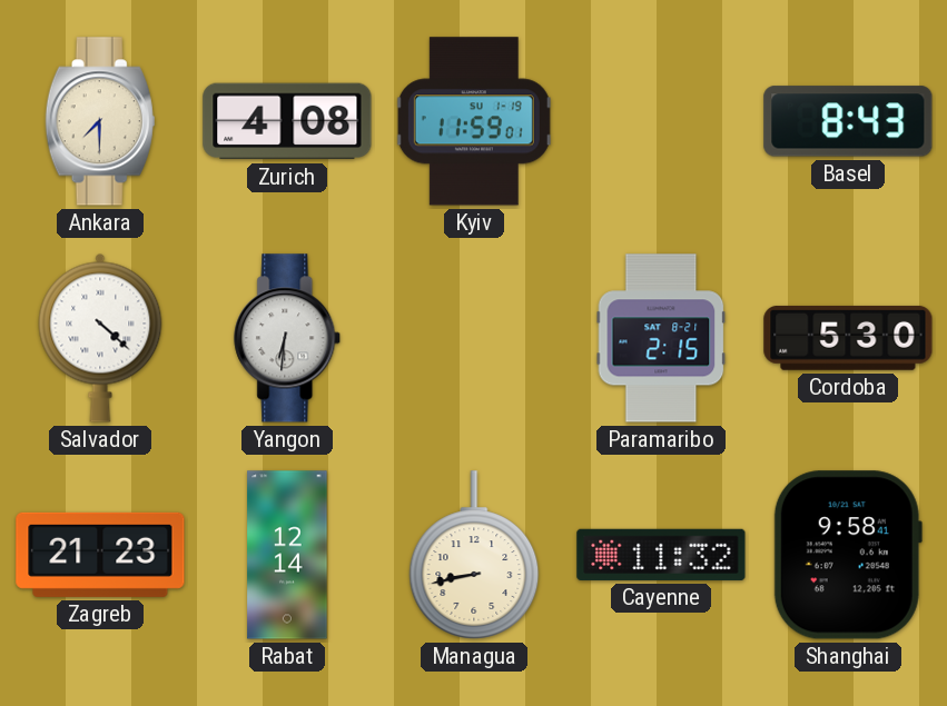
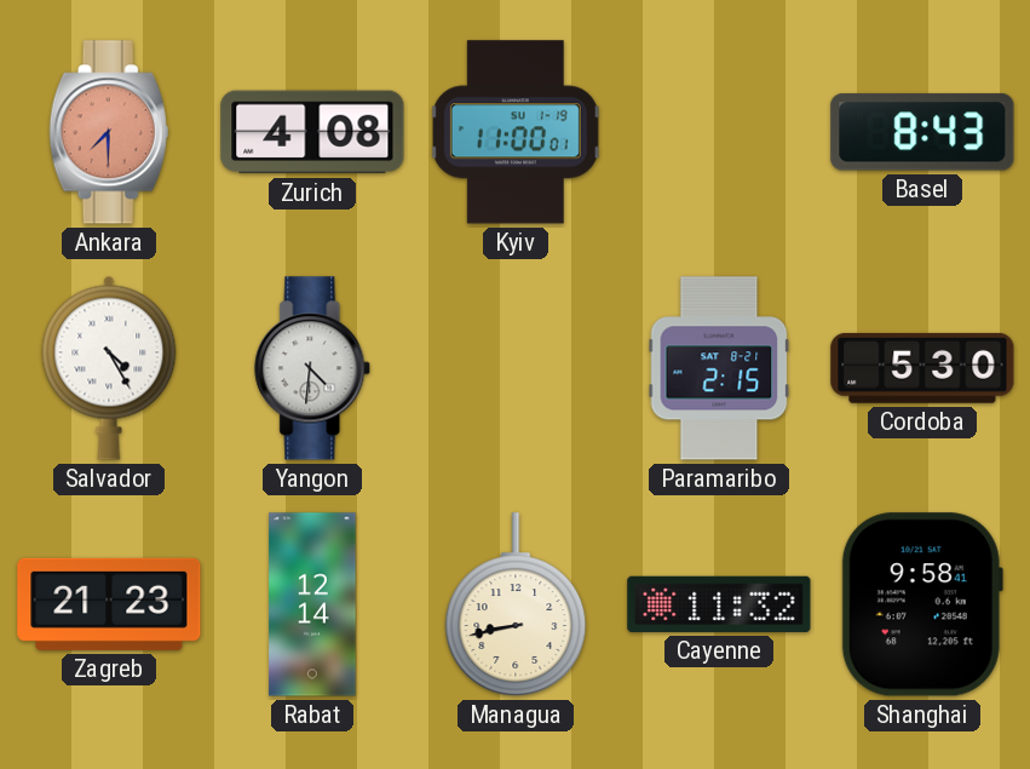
Ankara dial: cream -> salmon
Kyiv: 11:59 -> 11:00
Salvador: 4:22 -> 4:25
Yangon: 6:31 -> 4:31
